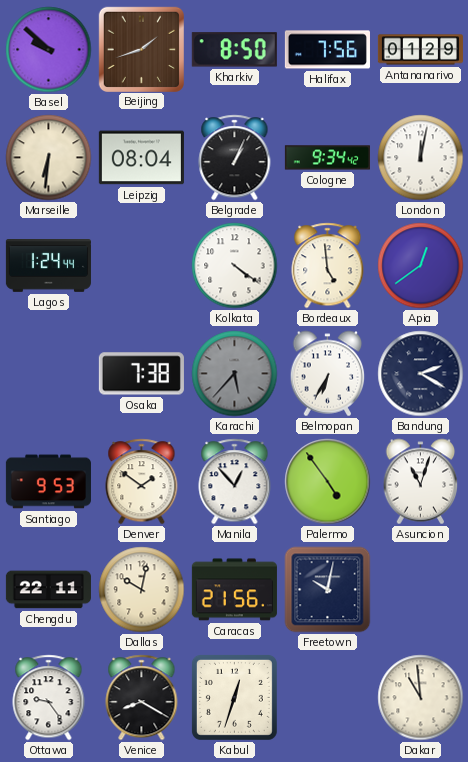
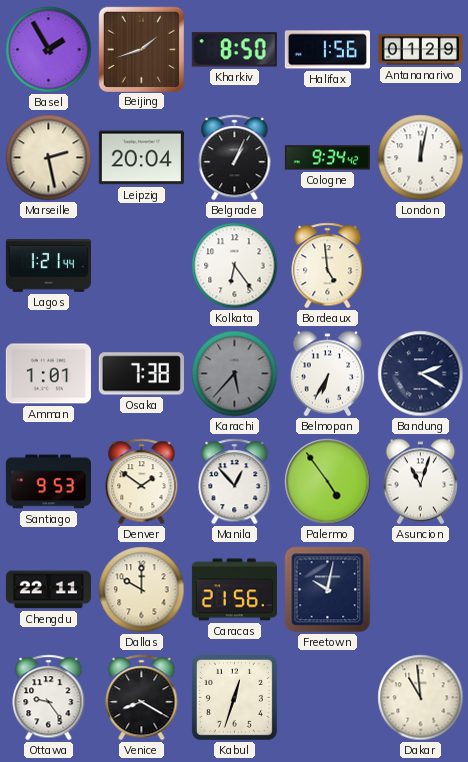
Basel: 9:52 -> 1:55
Halifax: 7:56 -> 1:56
Marseille: 6:31 -> 2:28
Leipzig: 08:04 -> 20:04
Lagos: 1:24 -> 1:21
Kolkata: 4:21 -> 6:24
Apia: 12:39 -> none
Amman: none -> 1:01
Dallas: 10:02 -> 10:00
